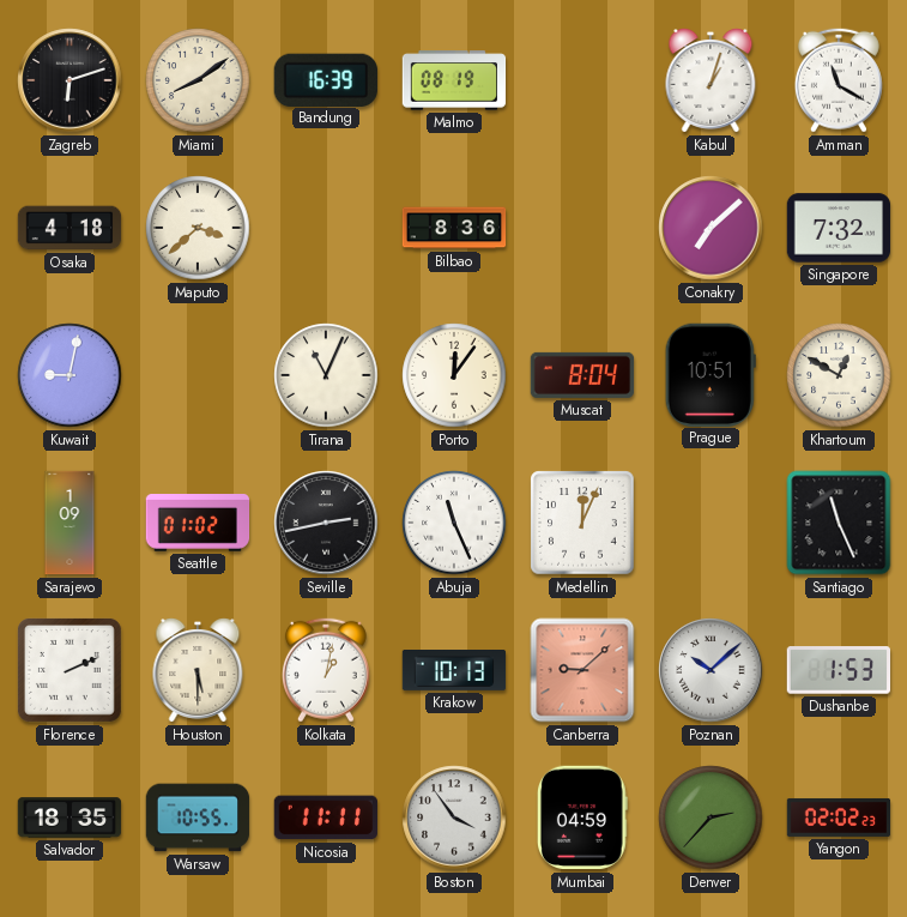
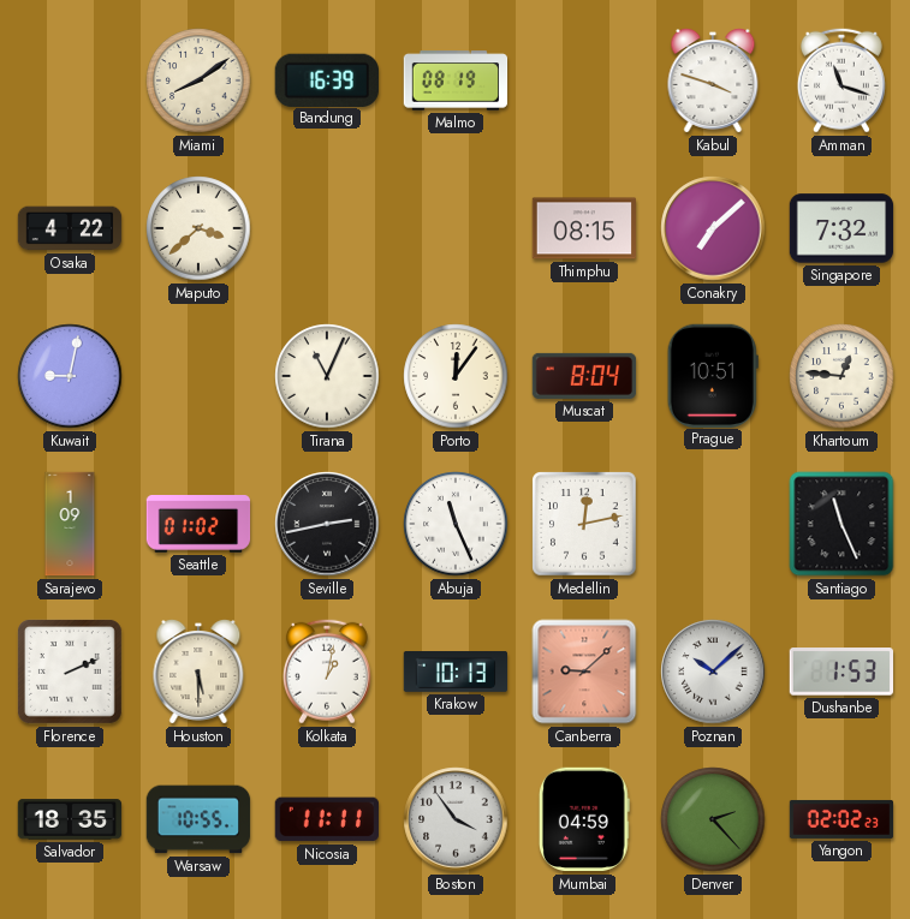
Zagreb: 6:12 -> none
Kabul: 1:03 -> 3:48
Amman: 11:20 -> 11:18
Osaka: 4:18 -> 4:22
Bilbao: 8:36 -> none
Thimphu: none -> 08:15
Khartoum: 12:50 -> 12:46
Medellin: 12:04 -> 12:13
Denver: 2:37 -> 2:23
